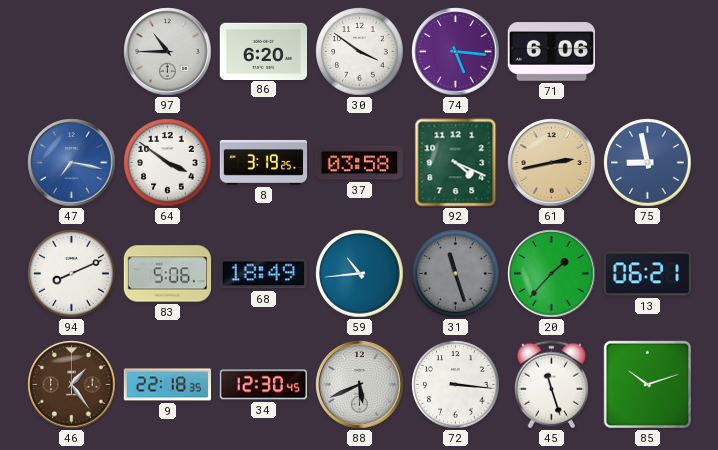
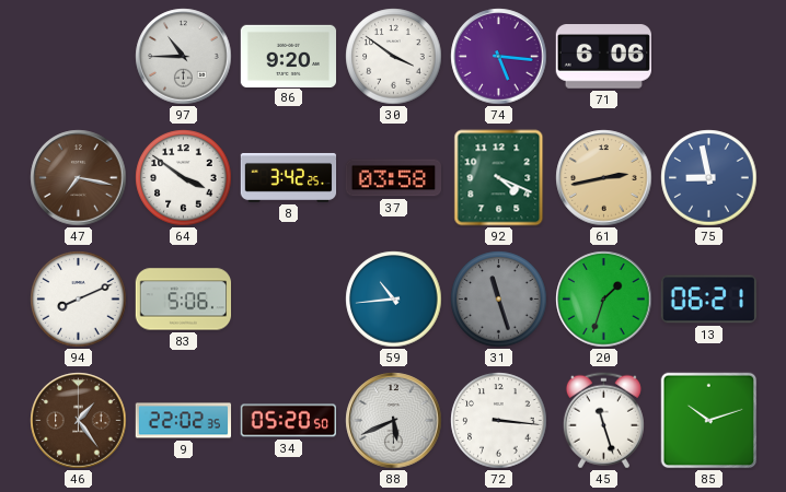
86: 6:20 -> 9:20
47 dial: blue -> brown
8: 3:19 -> 3:42
68: 18:49 -> none
20: 1:37 -> 1:33
9: 22:18 -> 22:02
34: 12:30 -> 05:20
